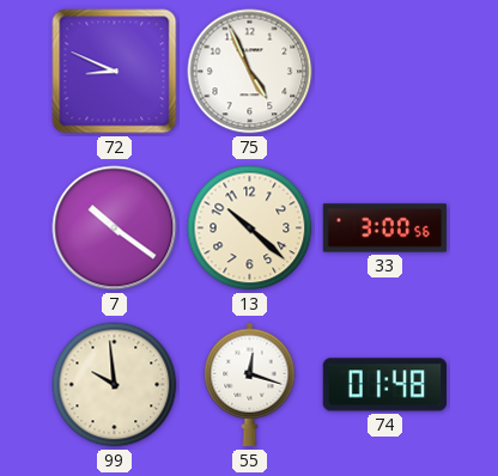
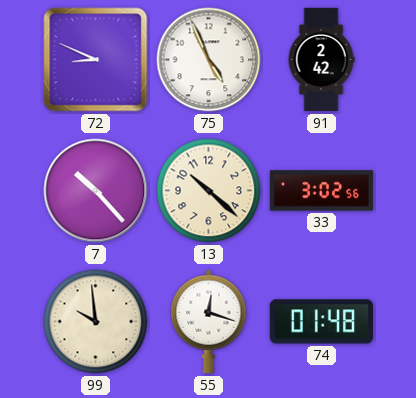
91: none -> 2:42
7: 10:21 -> 10:23
33: 3:00 -> 3:02
